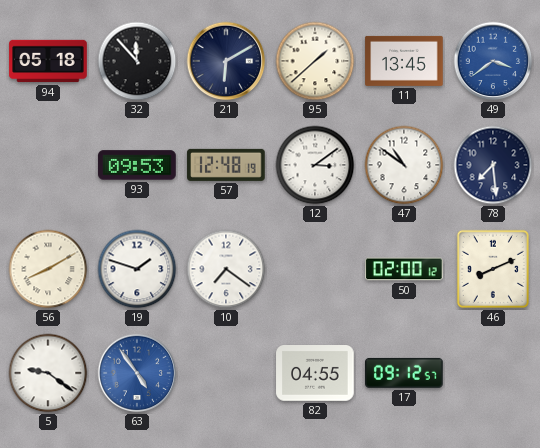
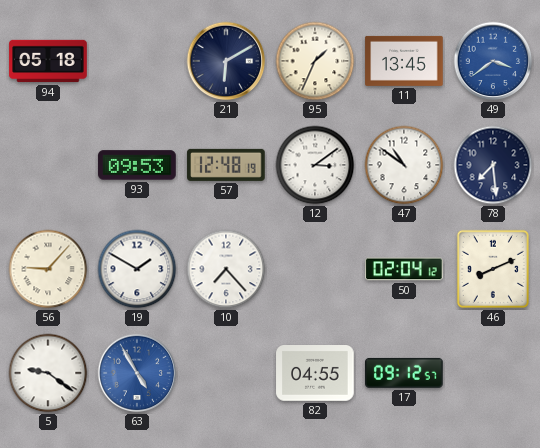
32: 11:53 -> none
95: 1:38 -> 1:34
56: 8:10 -> 9:07
19: 1:48 -> 1:50
10: 7:21 -> 7:23
50: 02:00 -> 02:04
63: 4:54 -> 4:55
